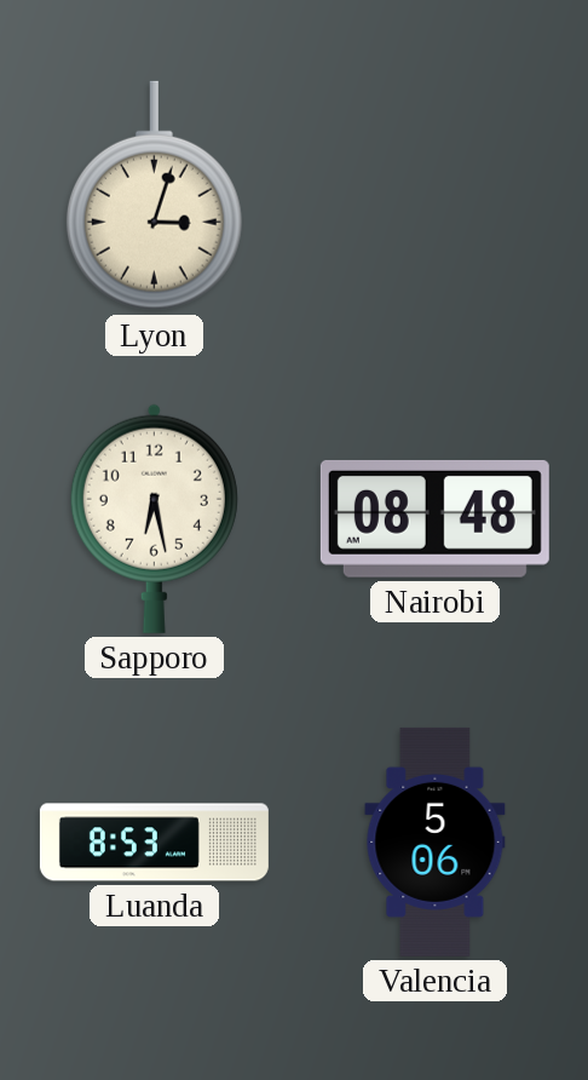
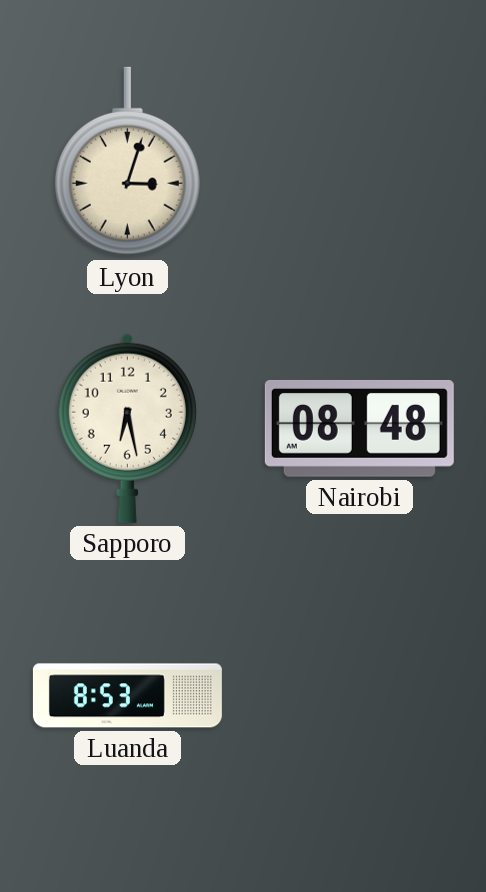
Valencia: 5:06 -> none
